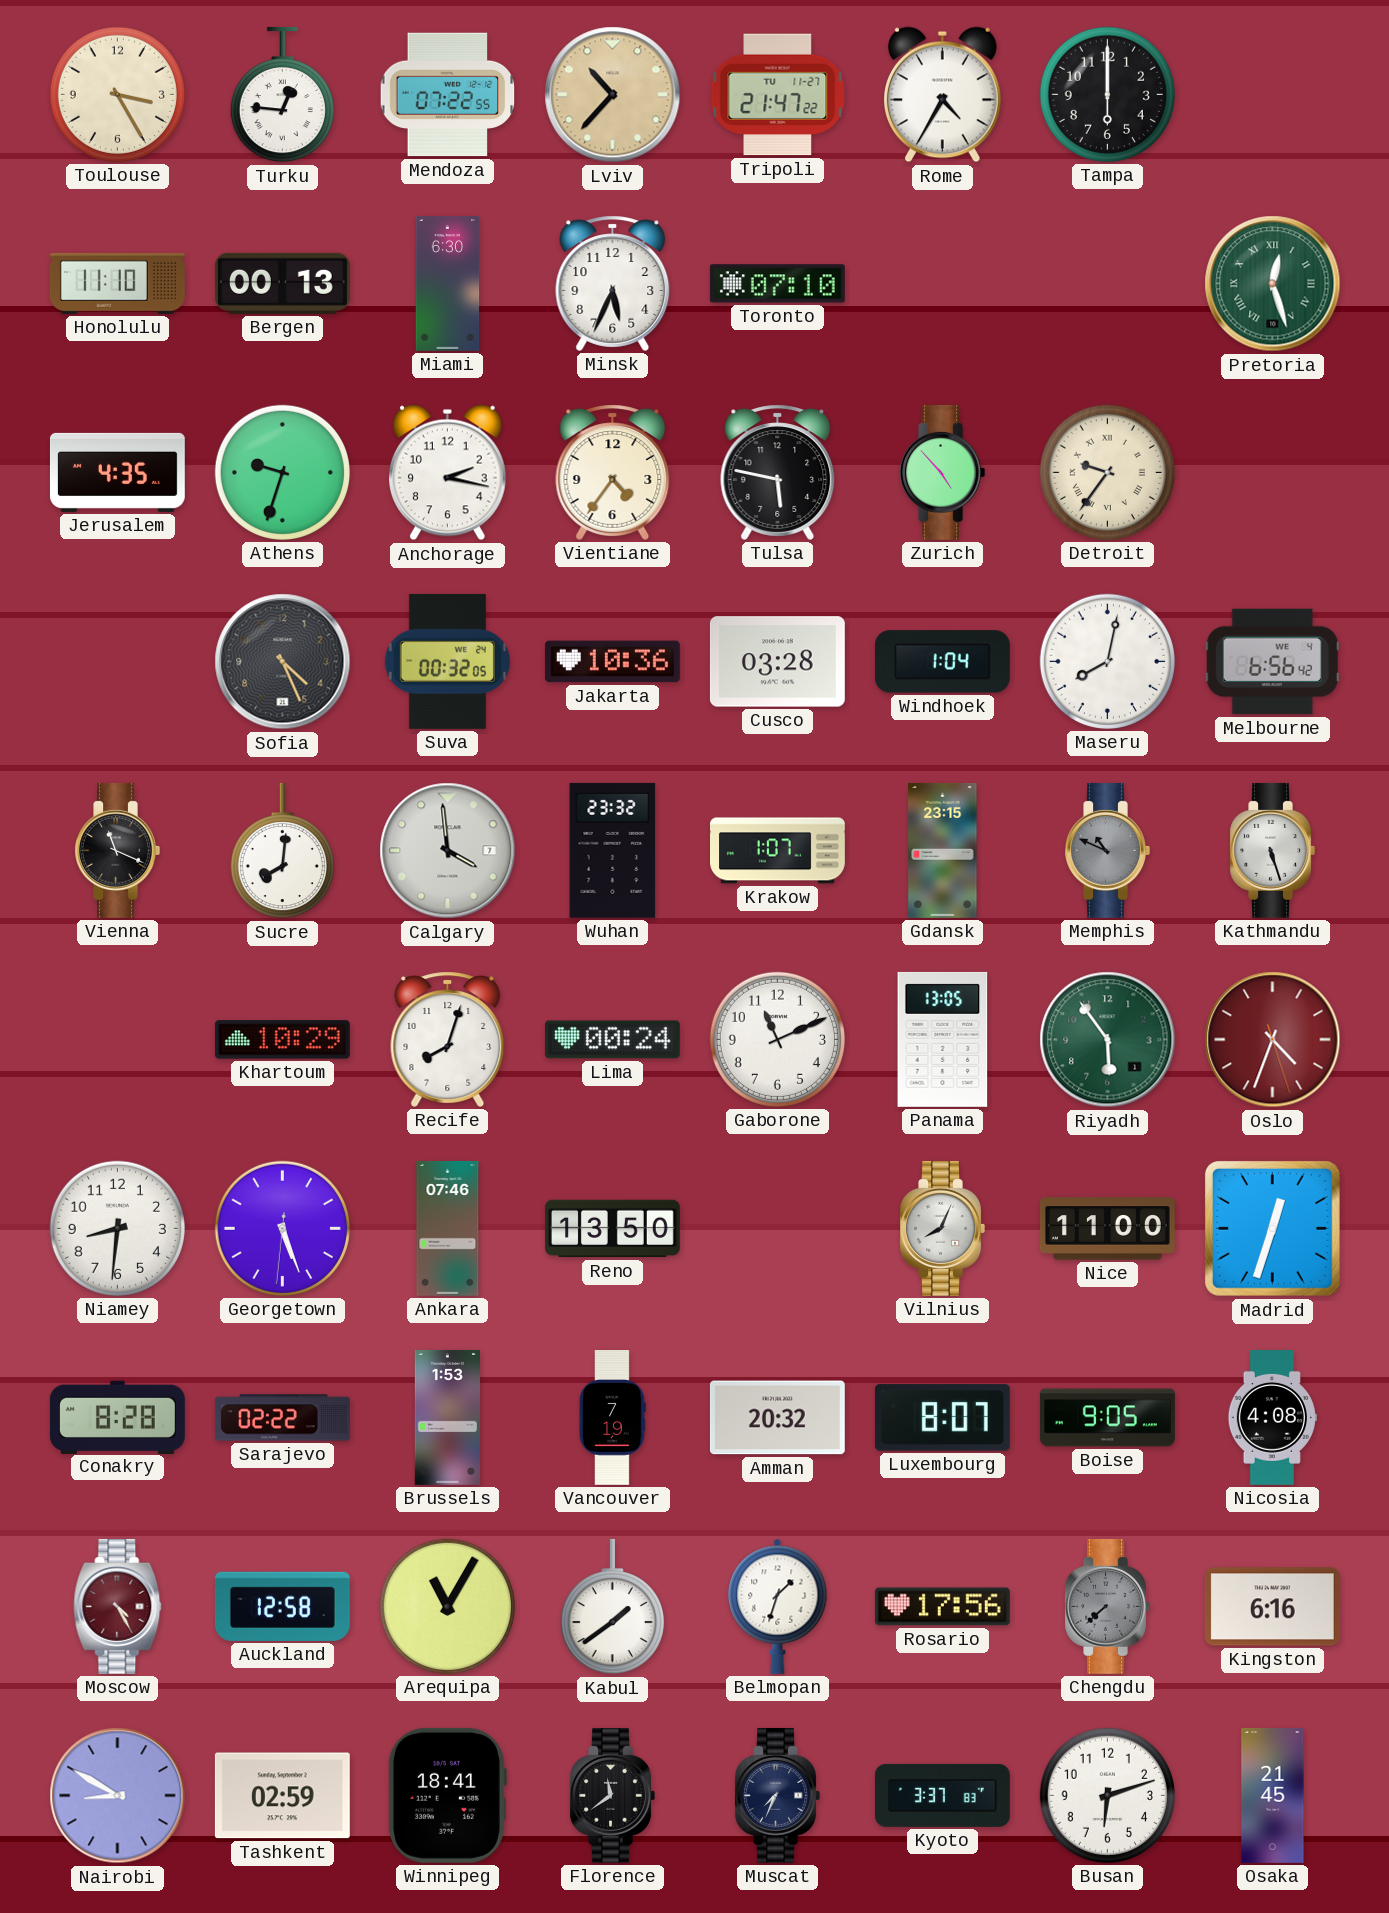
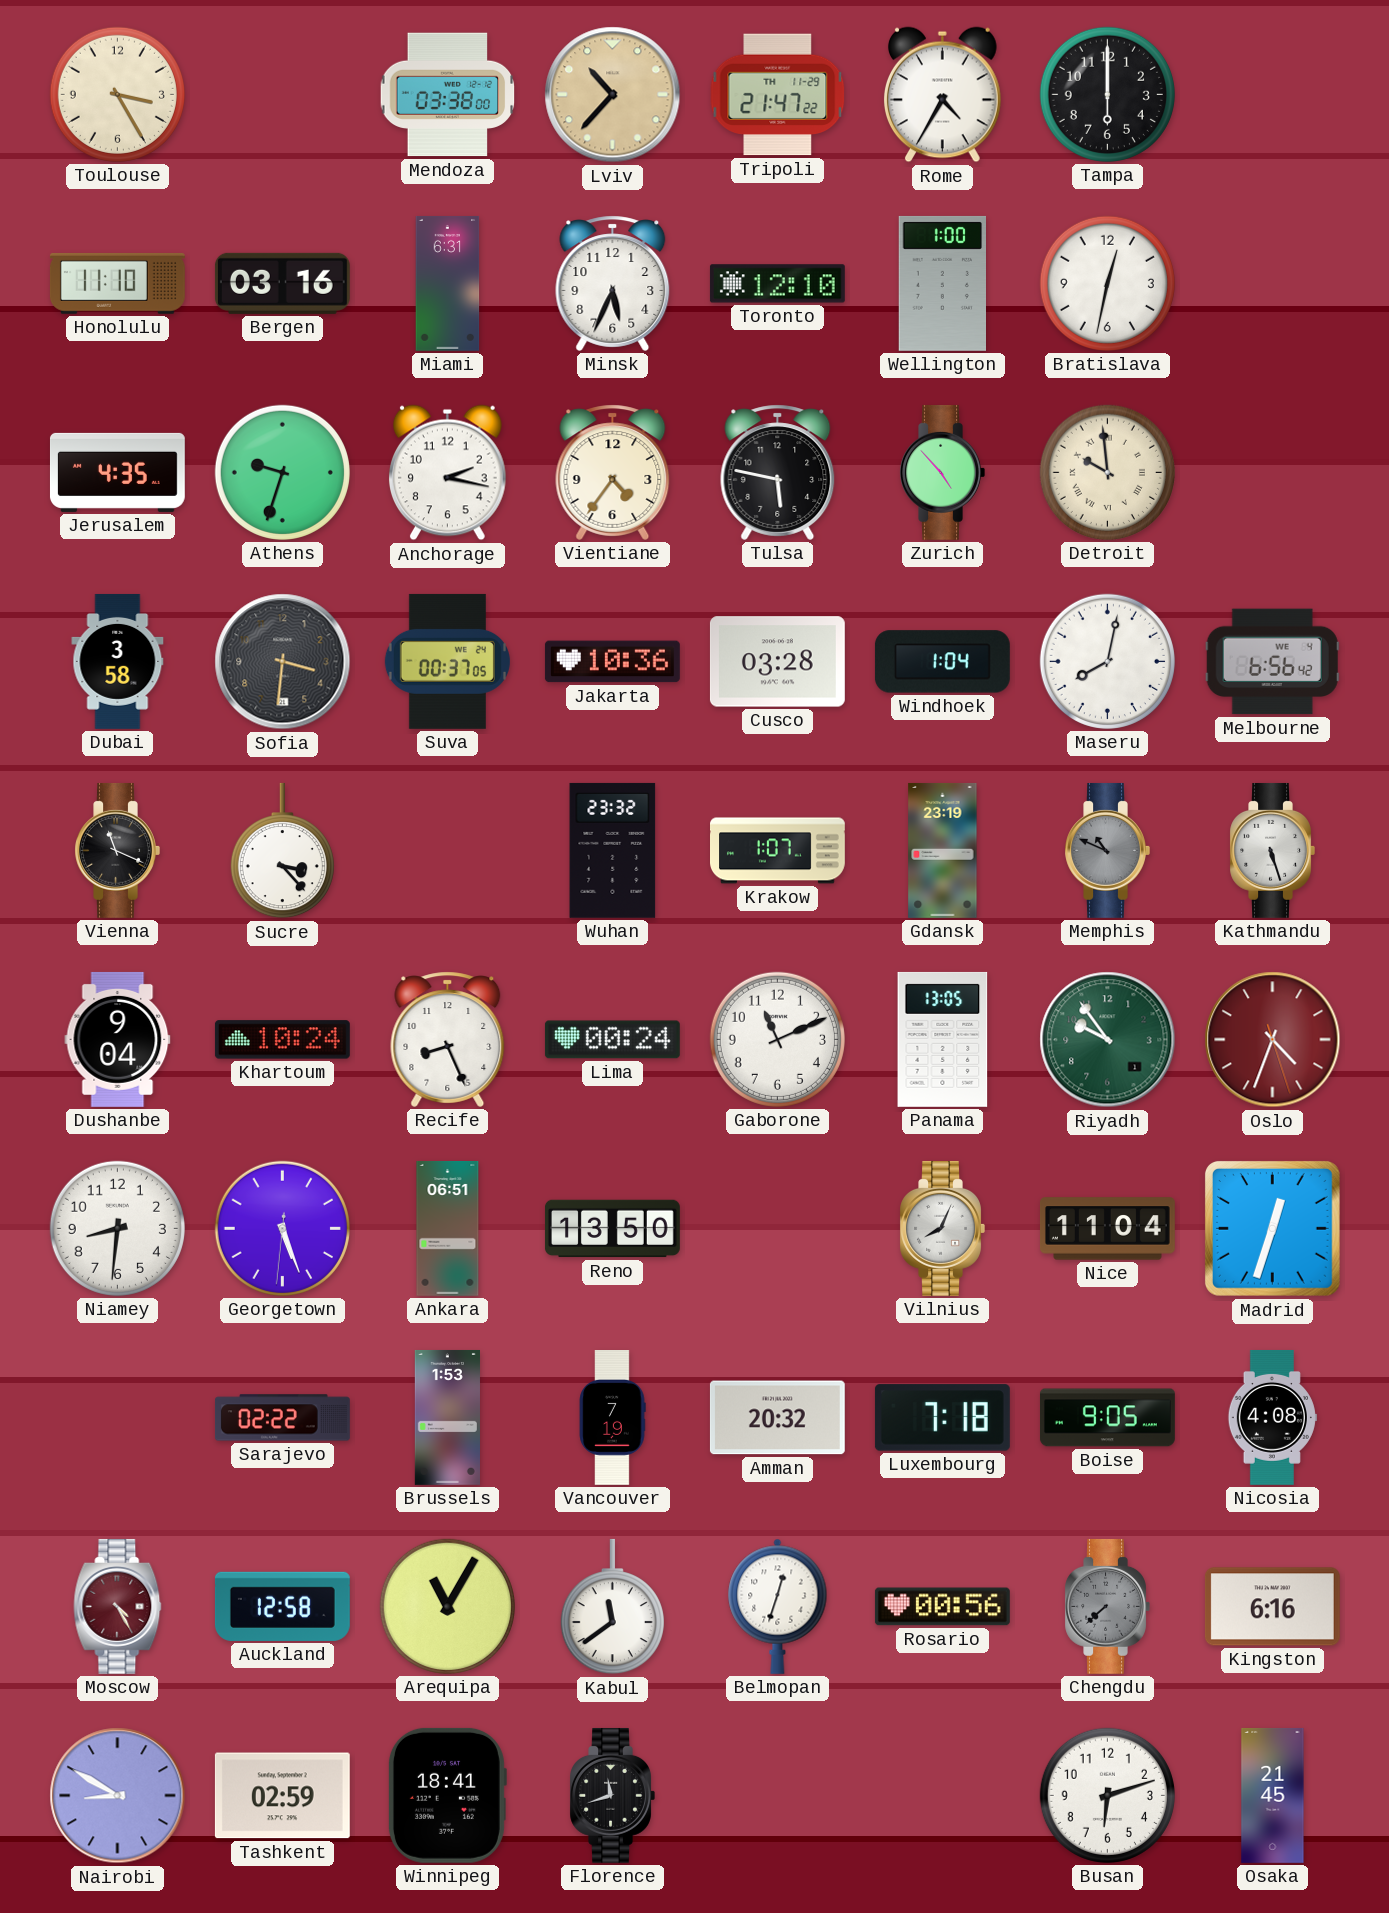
Turku: 12:46 -> none
Mendoza: 07:22 -> 03:38
Tripoli date: TU 11-27 -> TH 11-29
Bergen: 00:13 -> 03:16
Miami: 6:30 -> 6:31
Toronto: 07:10 -> 12:10
Wellington: none -> 1:00
Bratislava: none -> 12:32
Pretoria: 12:27 -> none
Detroit: 9:36 -> 9:59
Dubai: none -> 3:58
Sofia: 4:26 -> 3:31
Suva: 00:32 -> 00:37
Sucre: 8:01 -> 3:23
Calgary: 3:59 -> none
Gdansk: 23:15 -> 23:19
Dushanbe: none -> 9:04
Khartoum: 10:29 -> 10:24
Recife: 8:03 -> 8:26
Riyadh: 5:54 -> 9:54
Ankara: 07:46 -> 06:51
Nice: 11:00 -> 11:04
Conakry: 8:28 -> none
Luxembourg: 8:07 -> 7:18
Kabul: 1:39 -> 11:39
Belmopan: 1:33 -> 12:33
Rosario: 17:56 -> 00:56
Florence: 11:39 -> 11:42
Muscat: 7:34 -> none
Kyoto: 3:37 -> none
